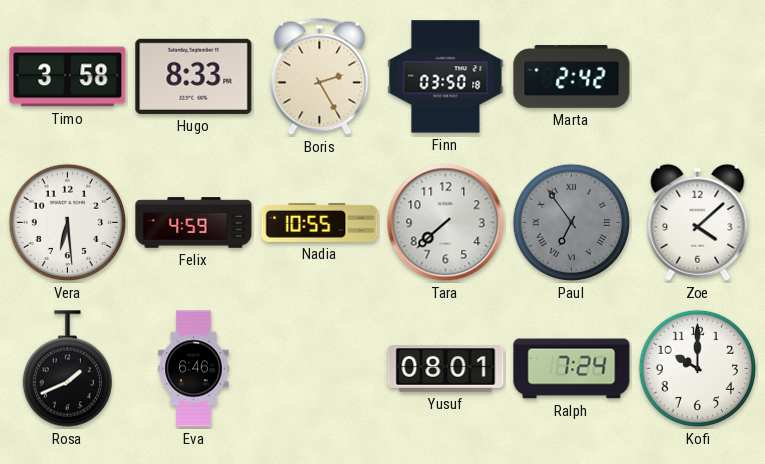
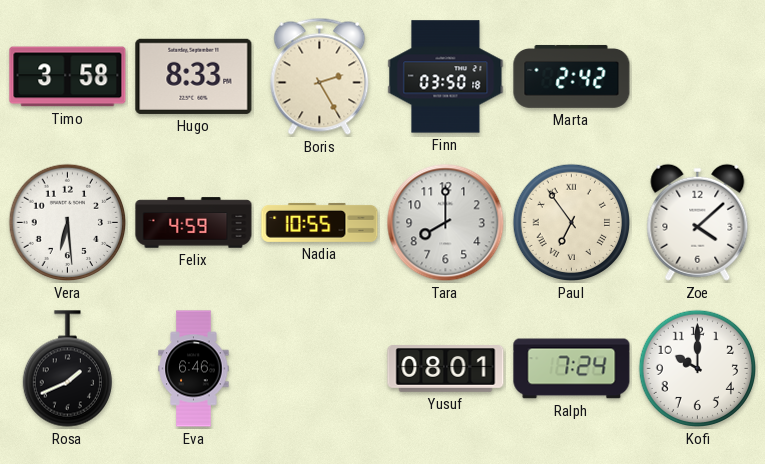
Tara: 7:38 -> 8:00
Paul dial: grey -> cream
